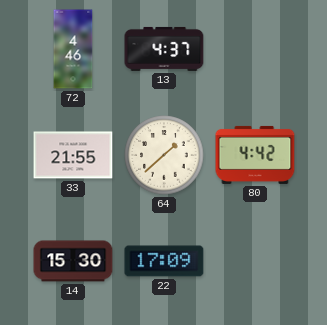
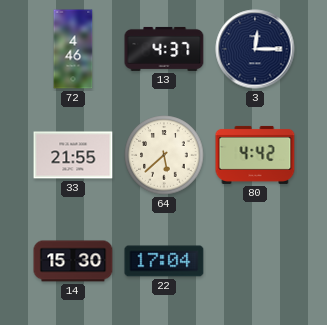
3: none -> 12:15
64: 1:38 -> 5:38
22: 17:09 -> 17:04
